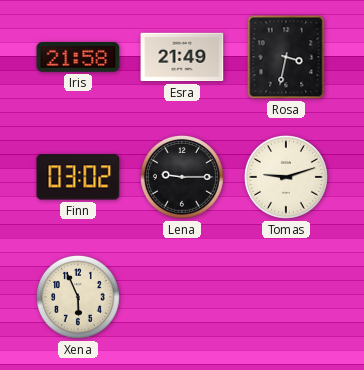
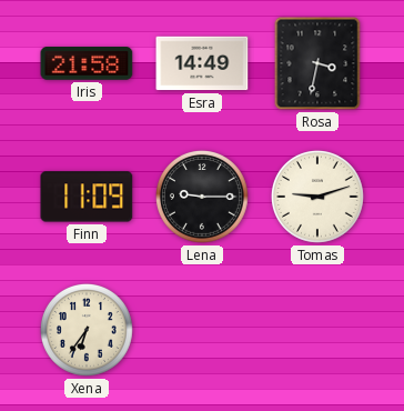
Esra: 21:49 -> 14:49
Finn: 03:02 -> 11:09
Xena: 5:56 -> 6:36
